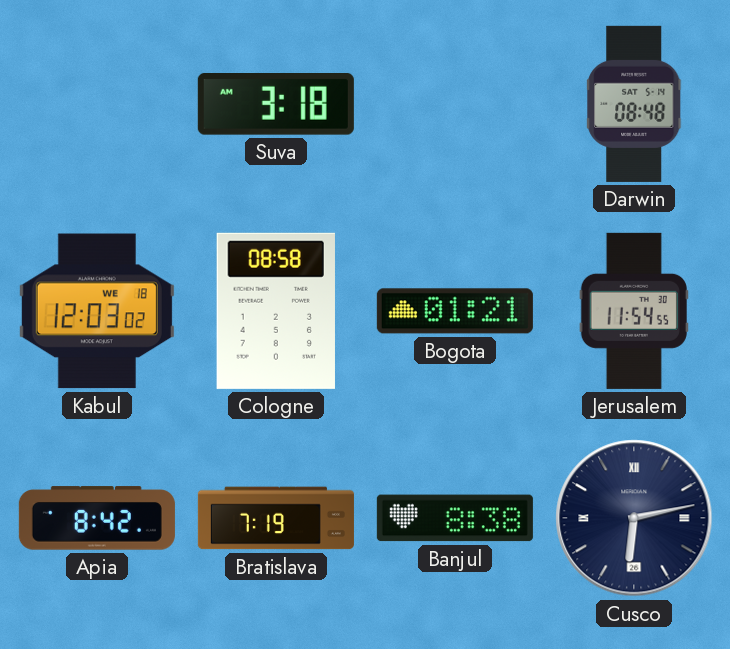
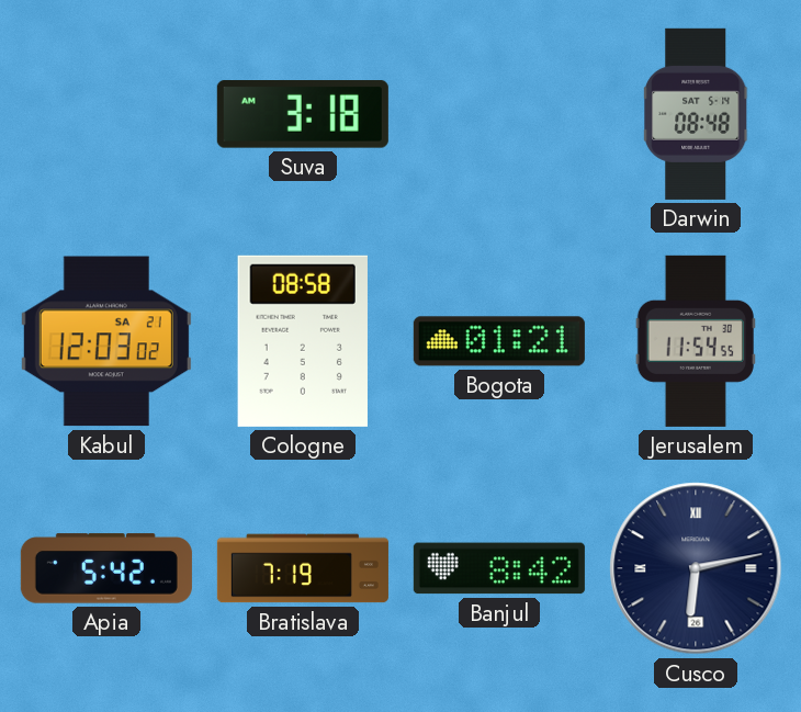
Kabul date: WE 18 -> SA 21
Apia: 8:42 -> 5:42
Banjul: 8:38 -> 8:42
